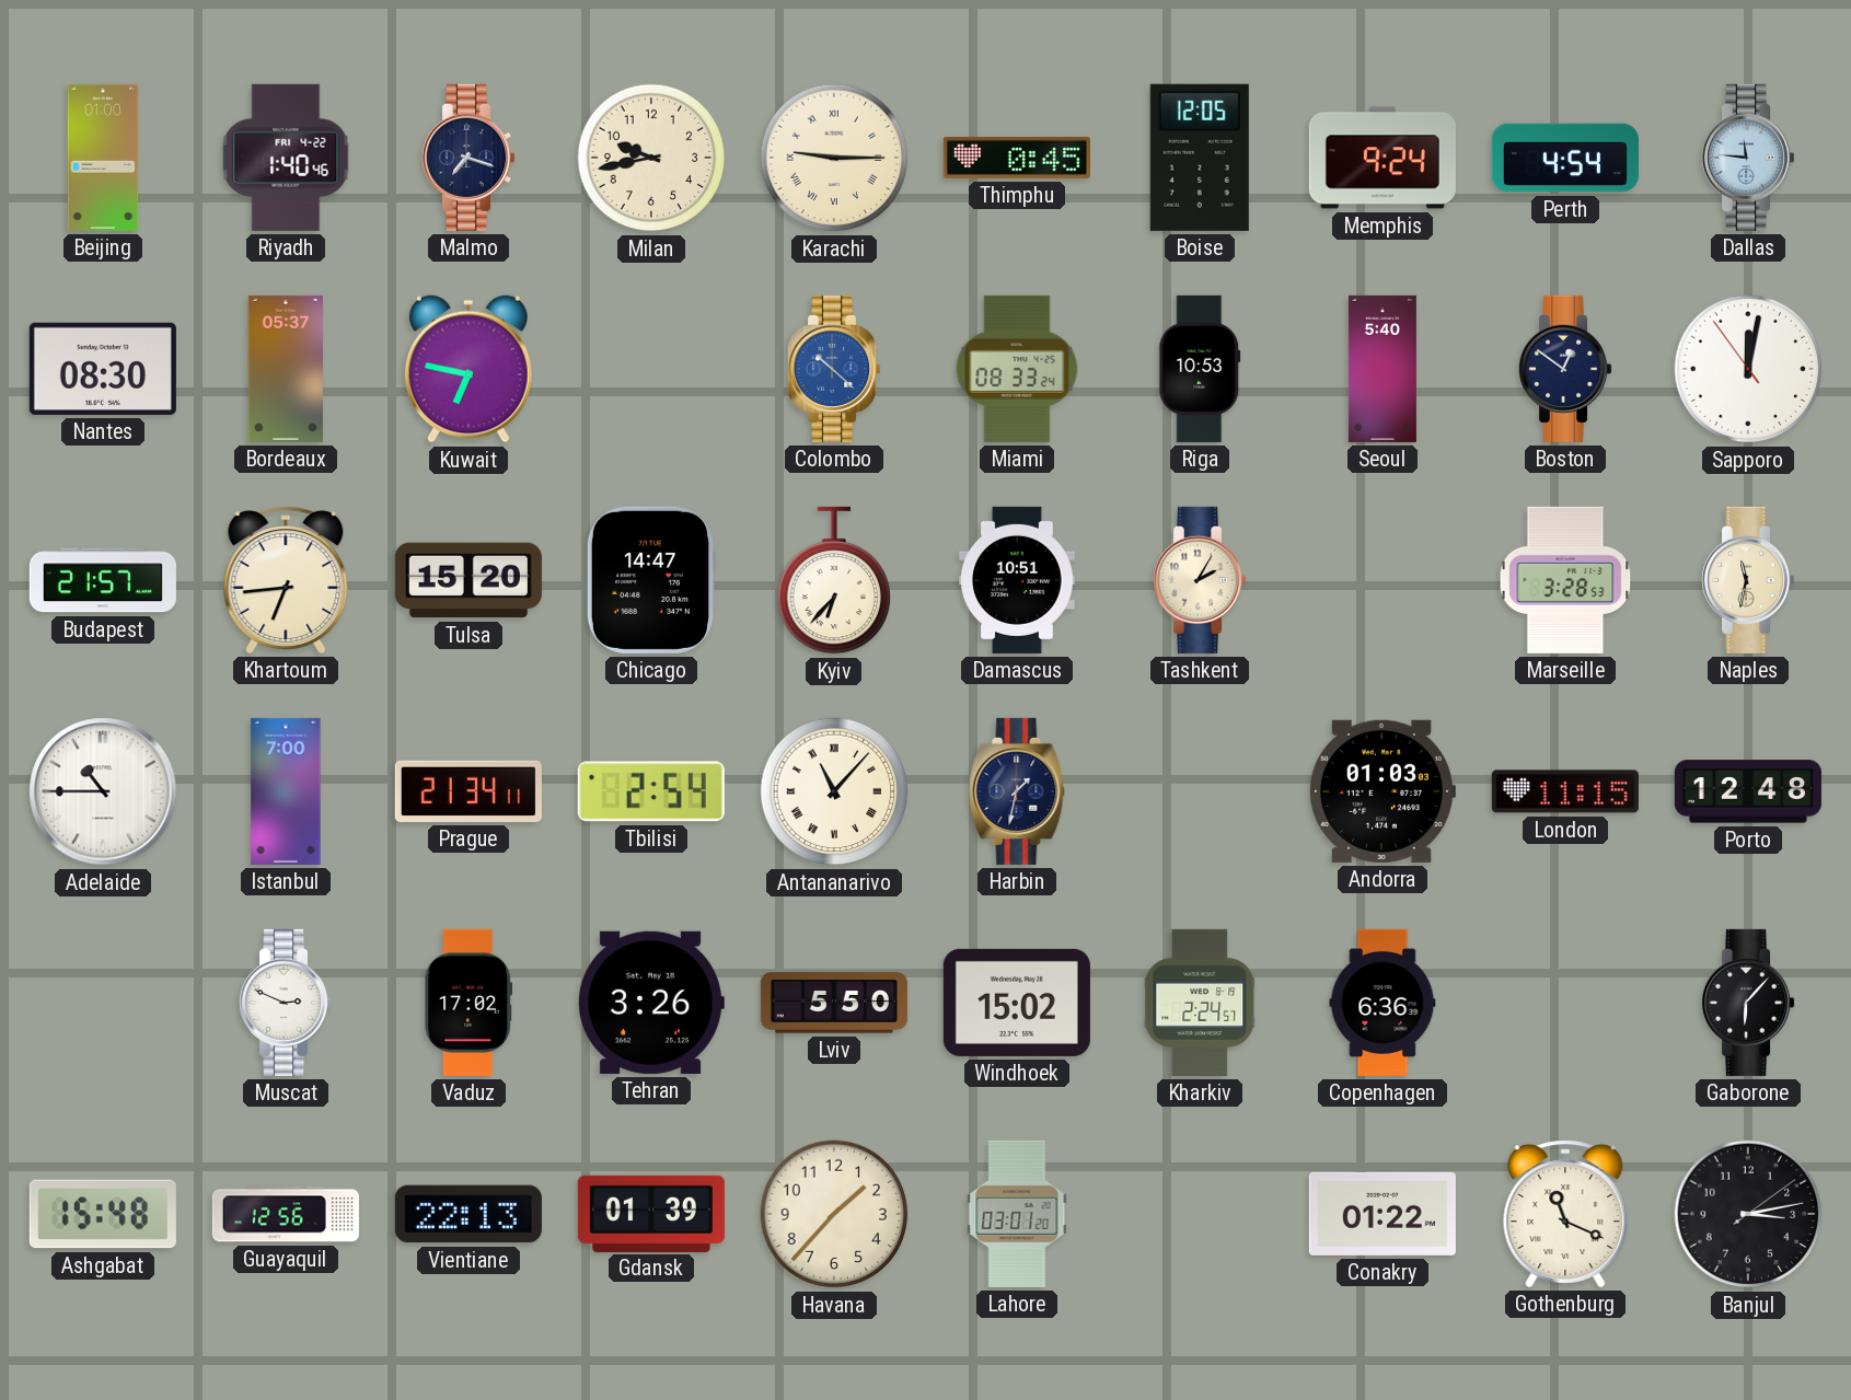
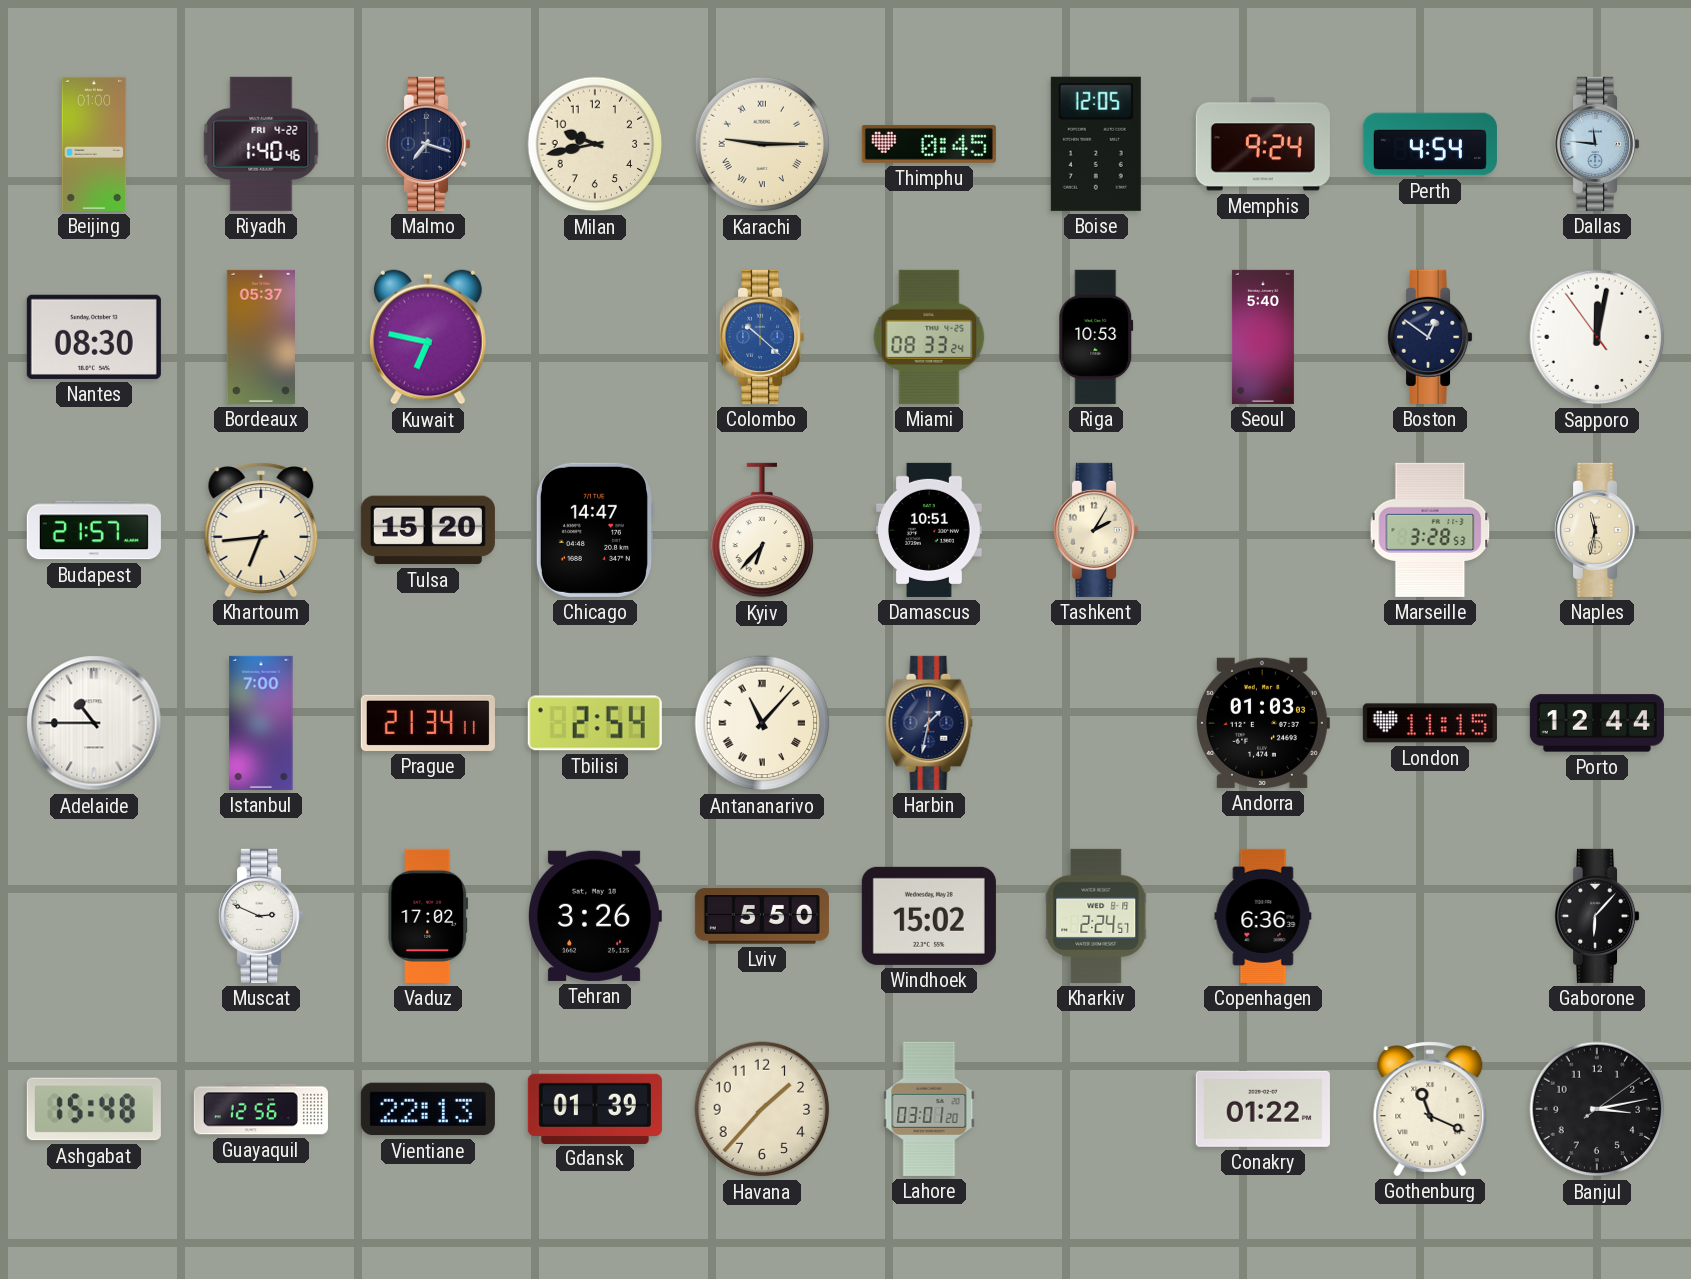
Porto: 12:48 -> 12:44
